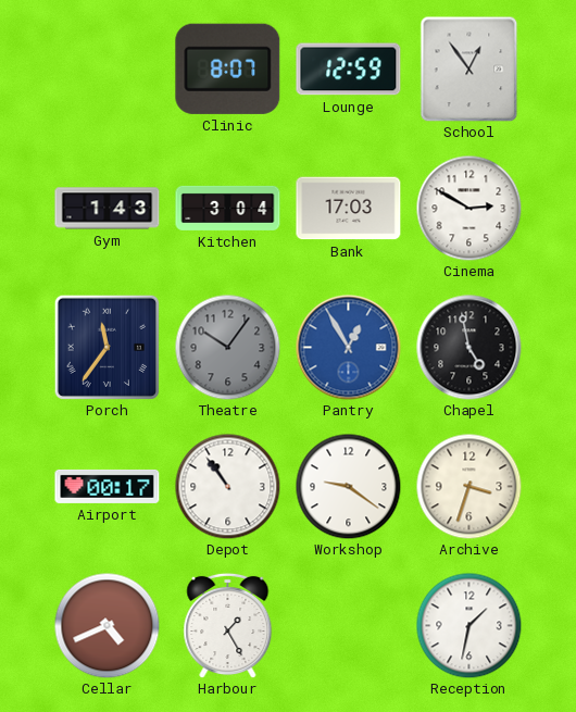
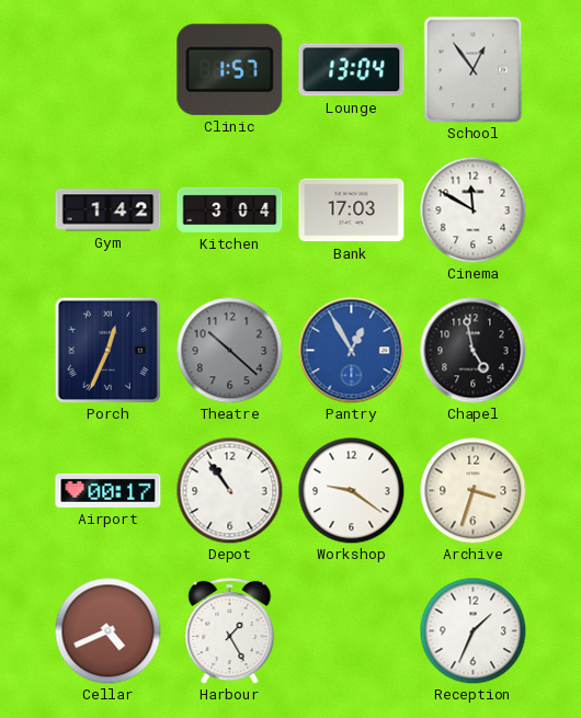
Clinic: 8:07 -> 1:57
Lounge: 12:59 -> 13:04
Gym: 1:43 -> 1:42
Cinema: 2:50 -> 11:50
Porch: 11:36 -> 12:34
Theatre: 10:06 -> 10:22
Reception: 1:32 -> 1:34
